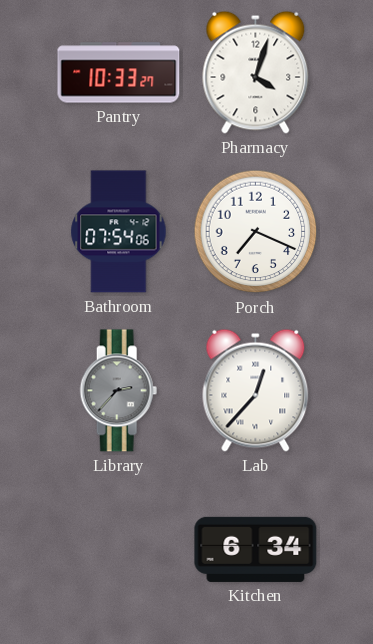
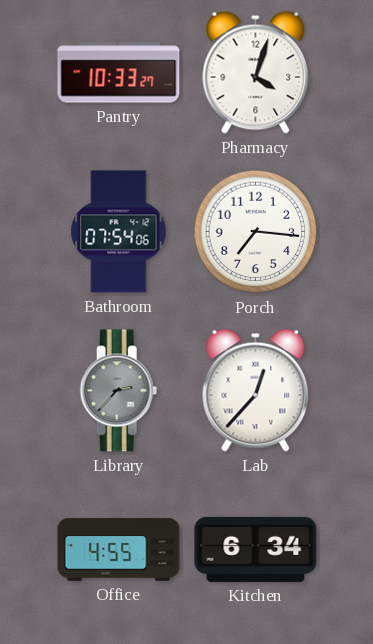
Porch: 7:19 -> 7:16
Office: none -> 4:55
